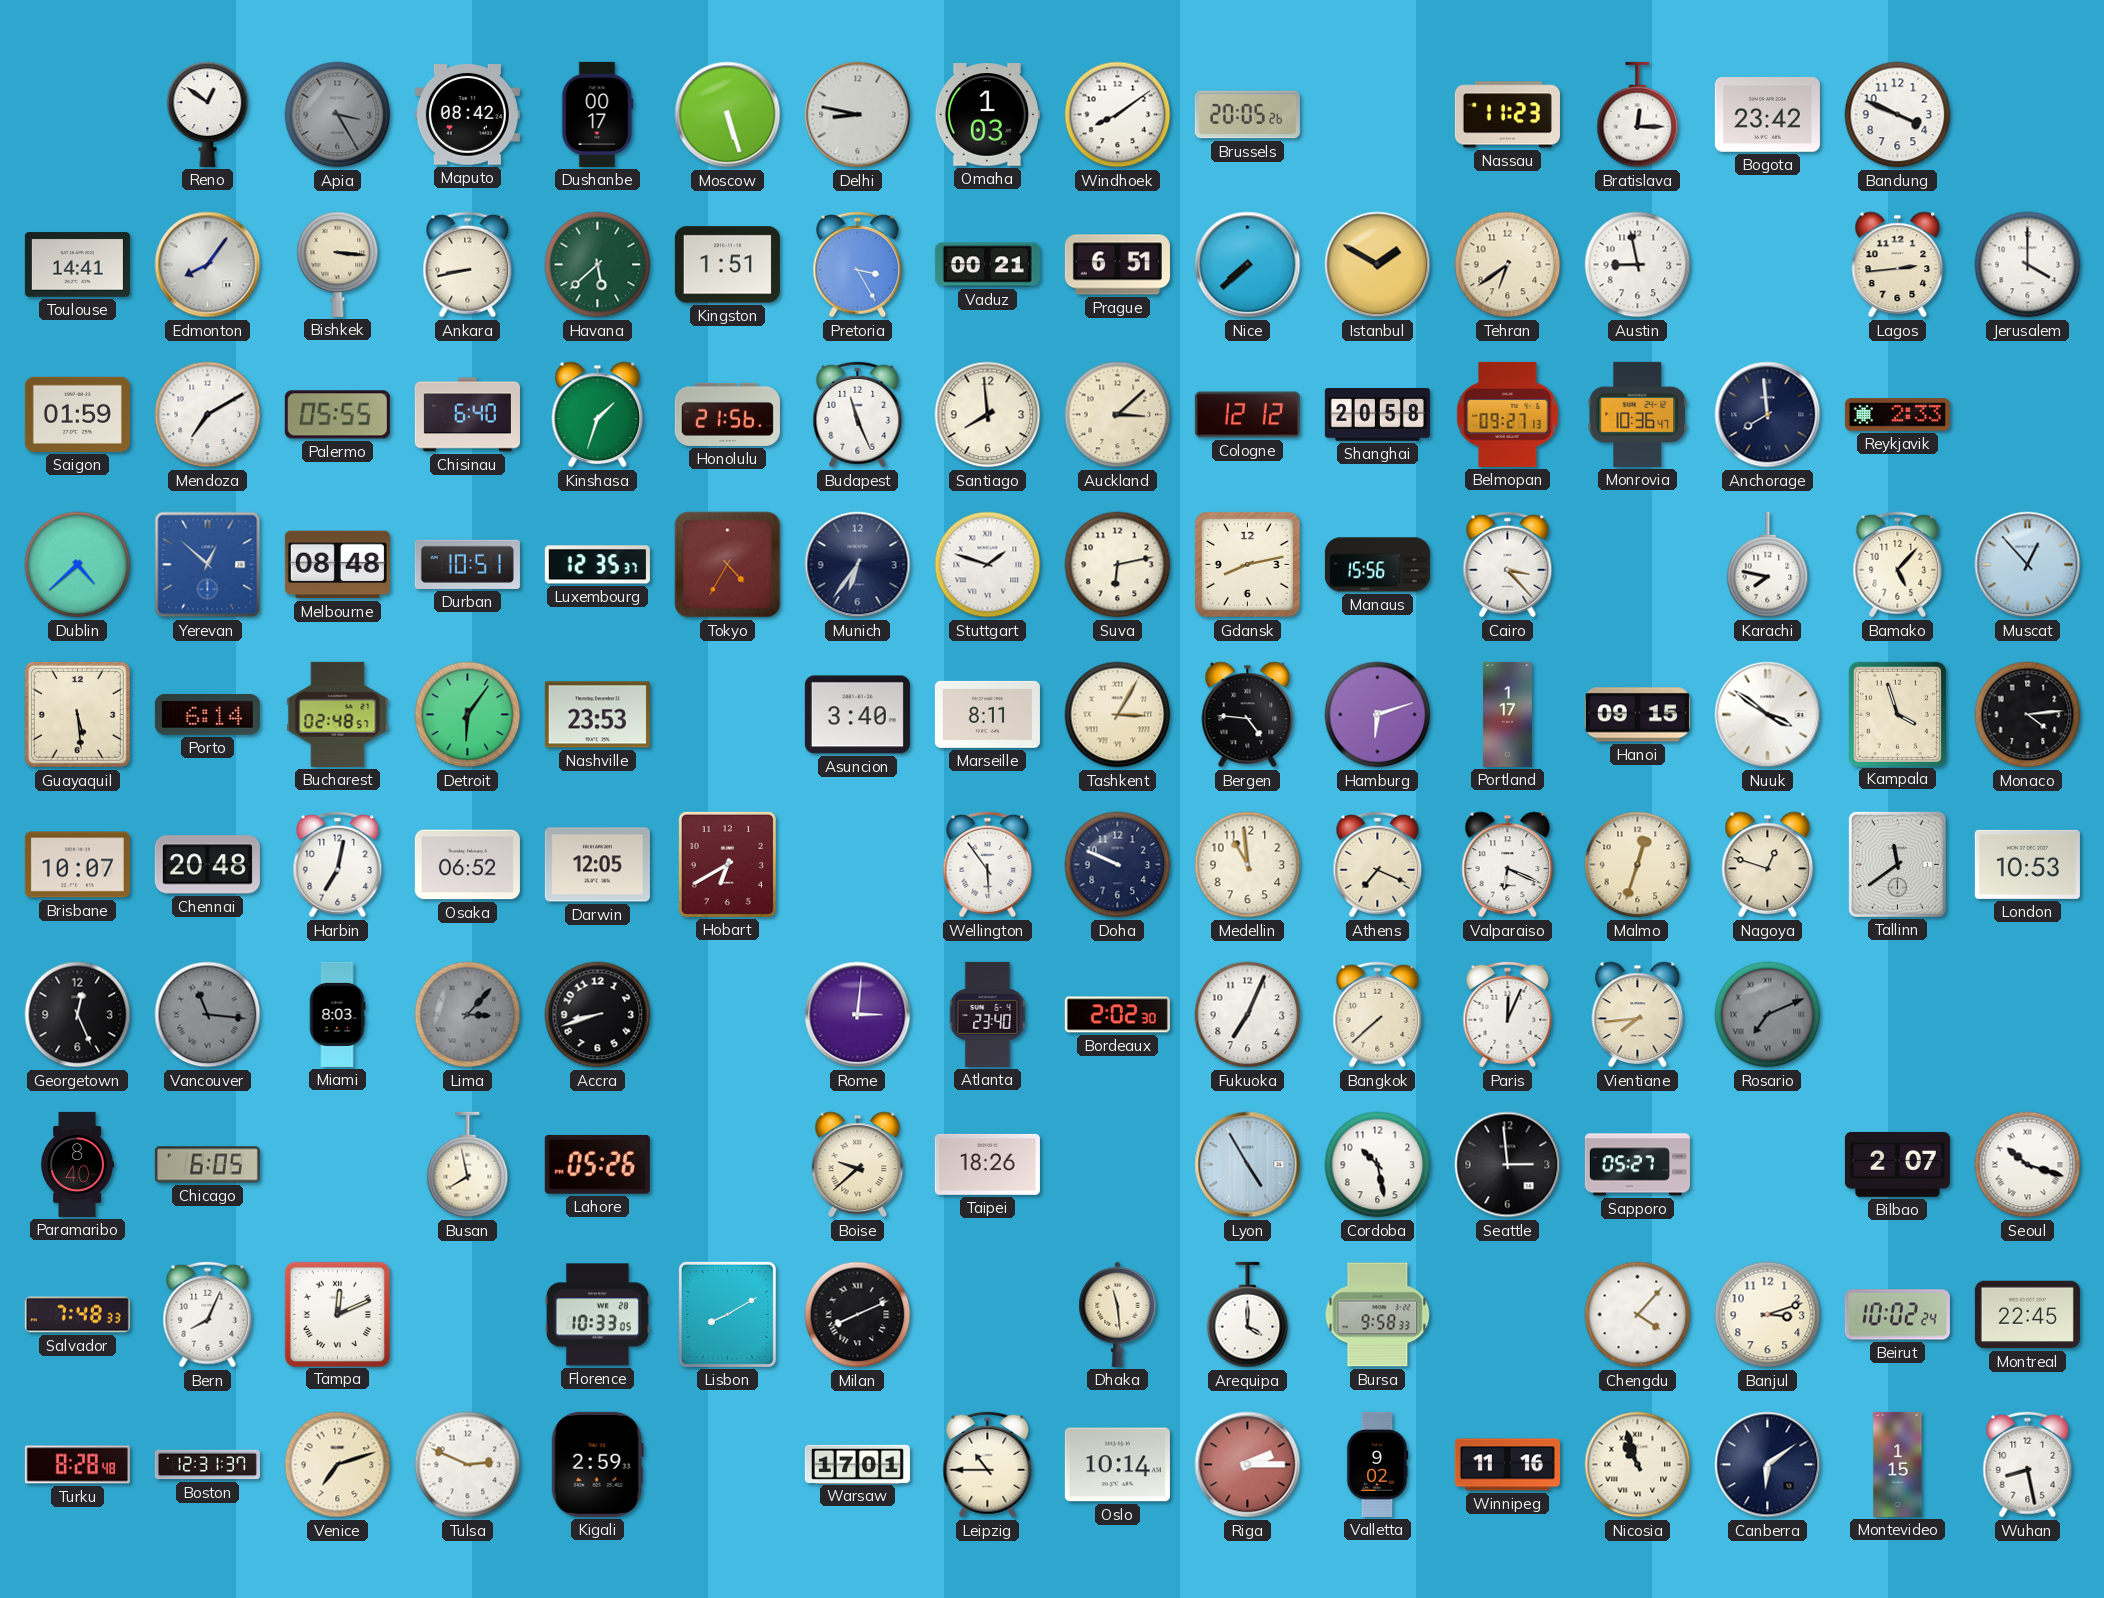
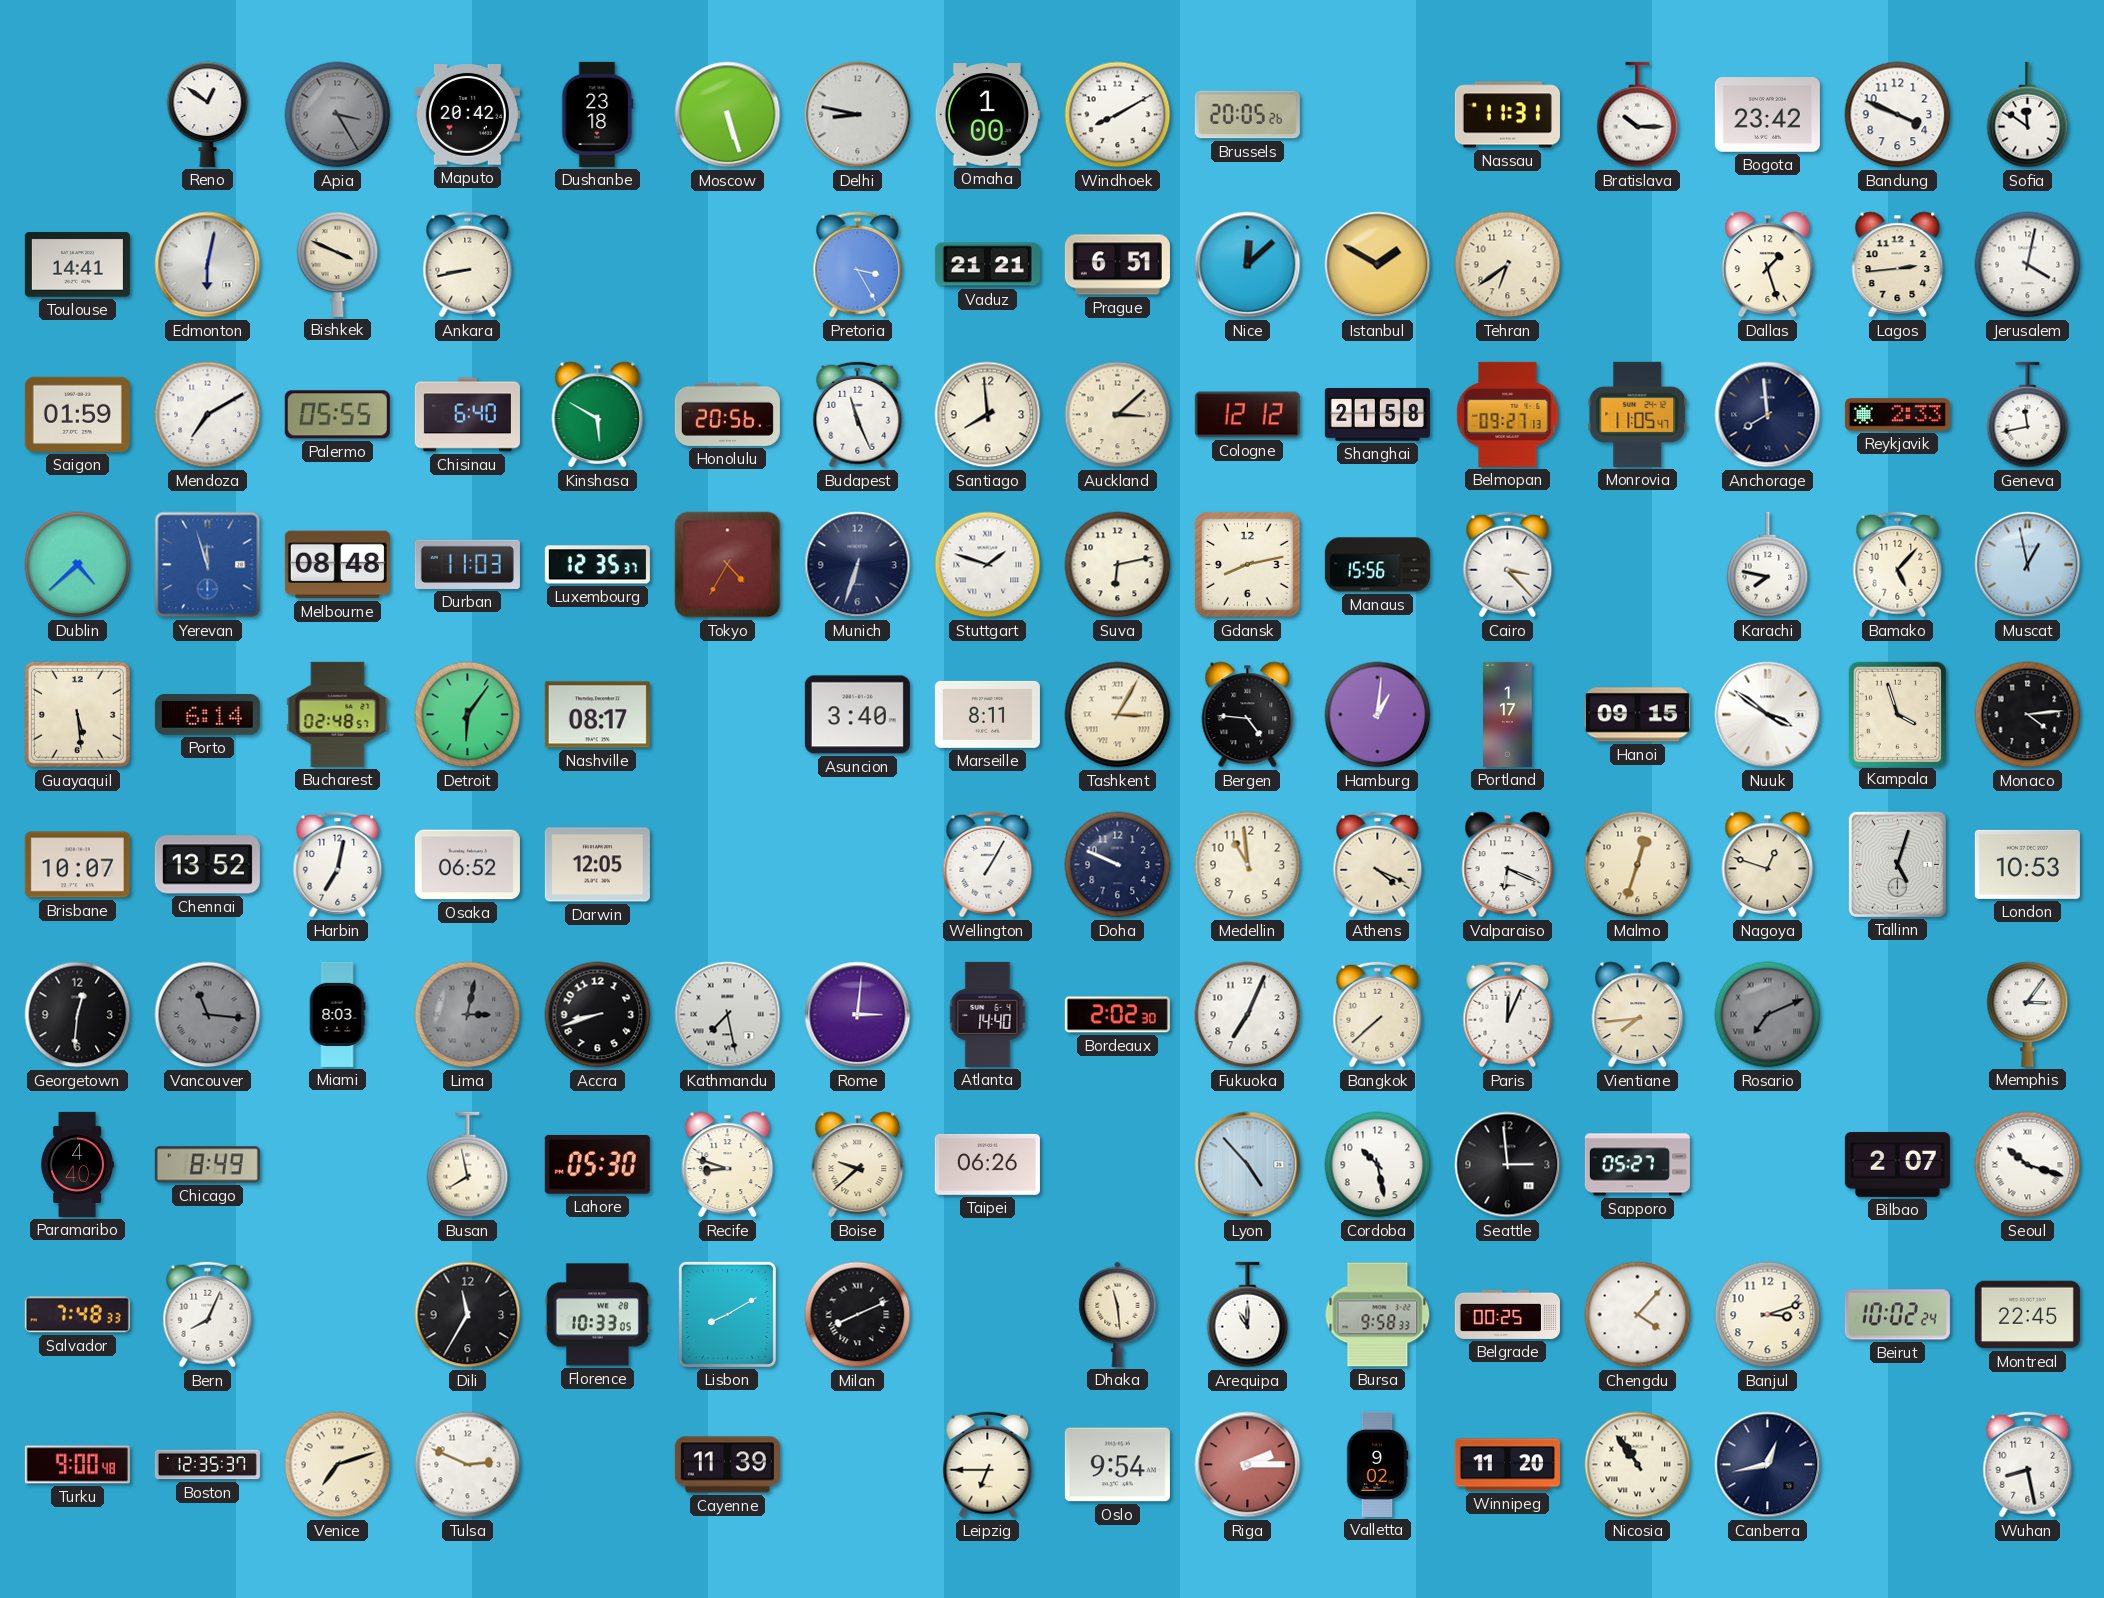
Maputo: 08:42 -> 20:42
Dushanbe: 00:17 -> 23:18
Omaha: 1:03 -> 1:00
Windhoek: 8:09 -> 8:10
Nassau: 11:23 -> 11:31
Bratislava: 12:15 -> 10:15
Sofia: none -> 11:51
Edmonton: 8:06 -> 6:02
Bishkek: 3:16 -> 3:49
Havana: 5:38 -> none
Kingston: 1:51 -> none
Vaduz: 00:21 -> 21:21
Nice: 7:38 -> 12:08
Austin: 8:58 -> none
Dallas: none -> 1:27
Jerusalem: 4:00 -> 4:02
Kinshasa: 1:33 -> 5:50
Honolulu: 21:56 -> 20:56
Shanghai: 20:58 -> 21:58
Monrovia: 10:36 -> 11:05
Geneva: none -> 11:43
Yerevan: 12:52 -> 11:57
Durban: 10:51 -> 11:03
Munich: 6:36 -> 6:33
Muscat: 12:53 -> 12:58
Nashville: 23:53 -> 08:17
Hamburg: 6:12 -> 1:01
Chennai: 20:48 -> 13:52
Hobart: 6:40 -> none
Wellington: 5:54 -> 1:05
Athens: 7:19 -> 4:19
Tallinn: 11:39 -> 5:03
Georgetown: 12:26 -> 12:31
Lima: 3:07 -> 3:02
Kathmandu: none -> 7:28
Atlanta: 23:40 -> 14:40
Memphis: none -> 3:06
Paramaribo: 8:40 -> 4:40
Chicago: 6:05 -> 8:49
Lahore: 05:26 -> 05:30
Recife: none -> 8:48
Taipei: 18:26 -> 06:26
Lyon: 4:55 -> 4:53
Tampa: 12:11 -> none
Dili: none -> 11:35
Arequipa: 4:00 -> 11:00
Belgrade: none -> 00:25
Turku: 8:28 -> 9:00
Boston: 12:31 -> 12:35
Kigali: 2:59 -> none
Cayenne: none -> 11:39
Warsaw: 17:01 -> none
Leipzig: 10:45 -> 6:45
Oslo: 10:14 -> 9:54
Winnipeg: 11:16 -> 11:20
Nicosia: 10:57 -> 10:54
Canberra: 6:09 -> 12:43
Montevideo: 1:15 -> none
